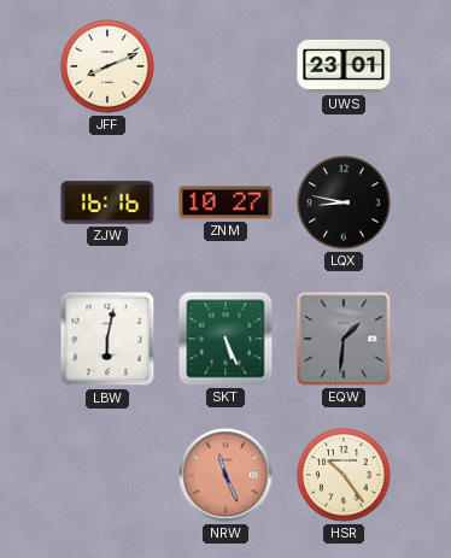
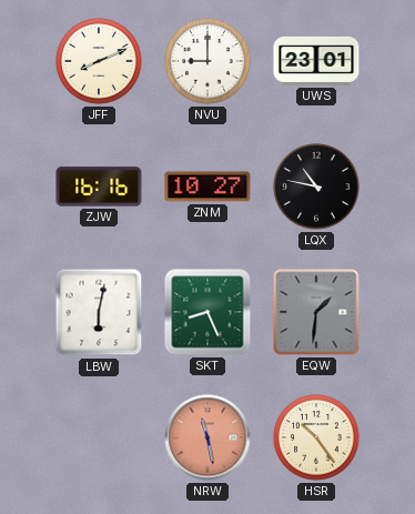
NVU: none -> 9:00
LQX: 8:47 -> 10:47
SKT: 5:26 -> 8:26
NRW: 11:26 -> 11:28
